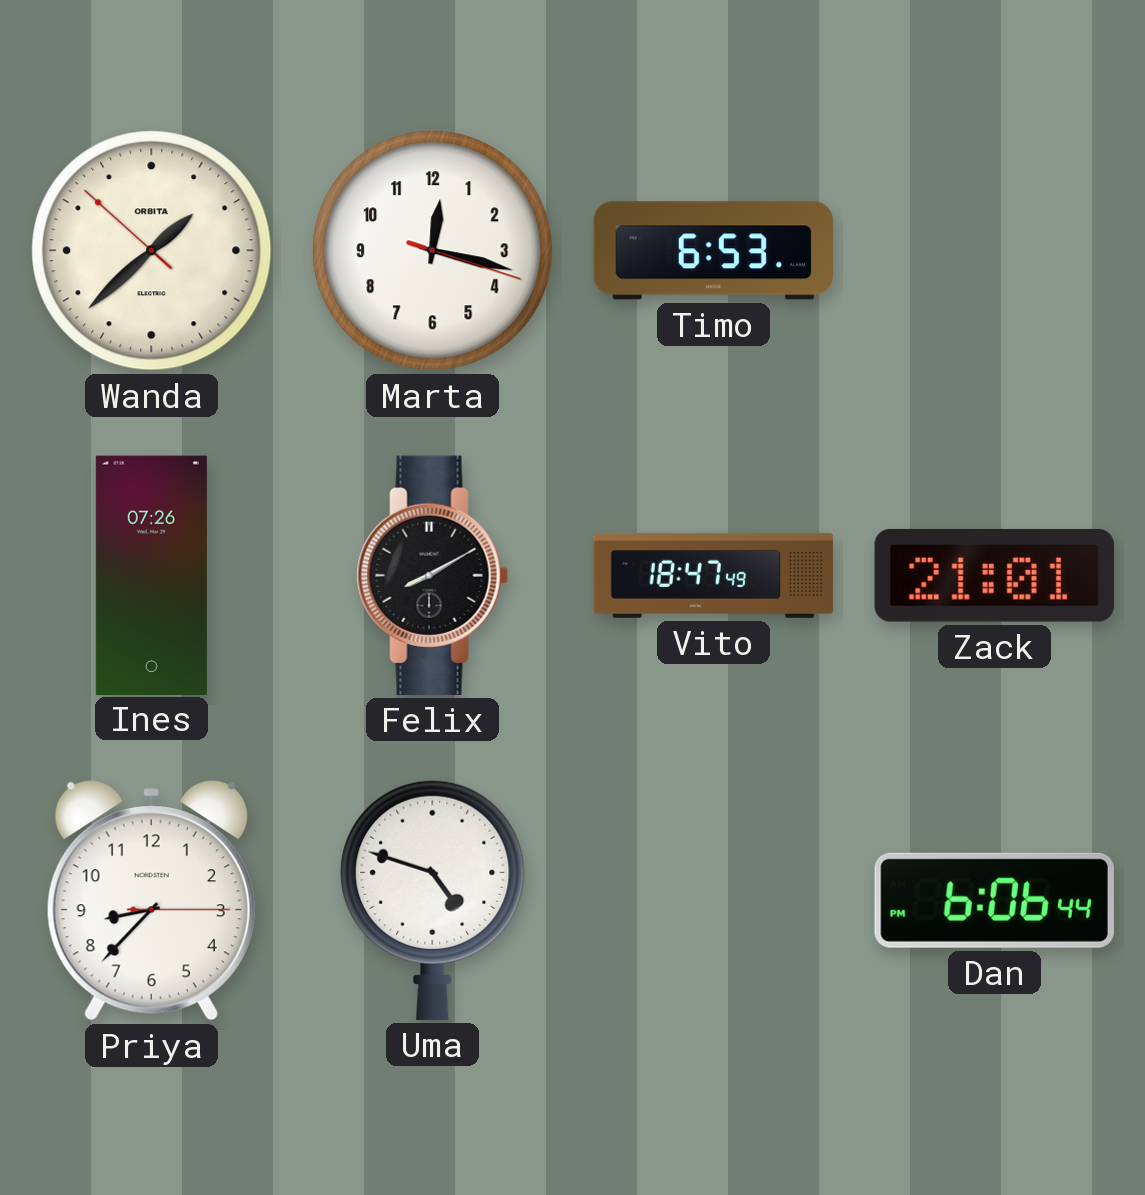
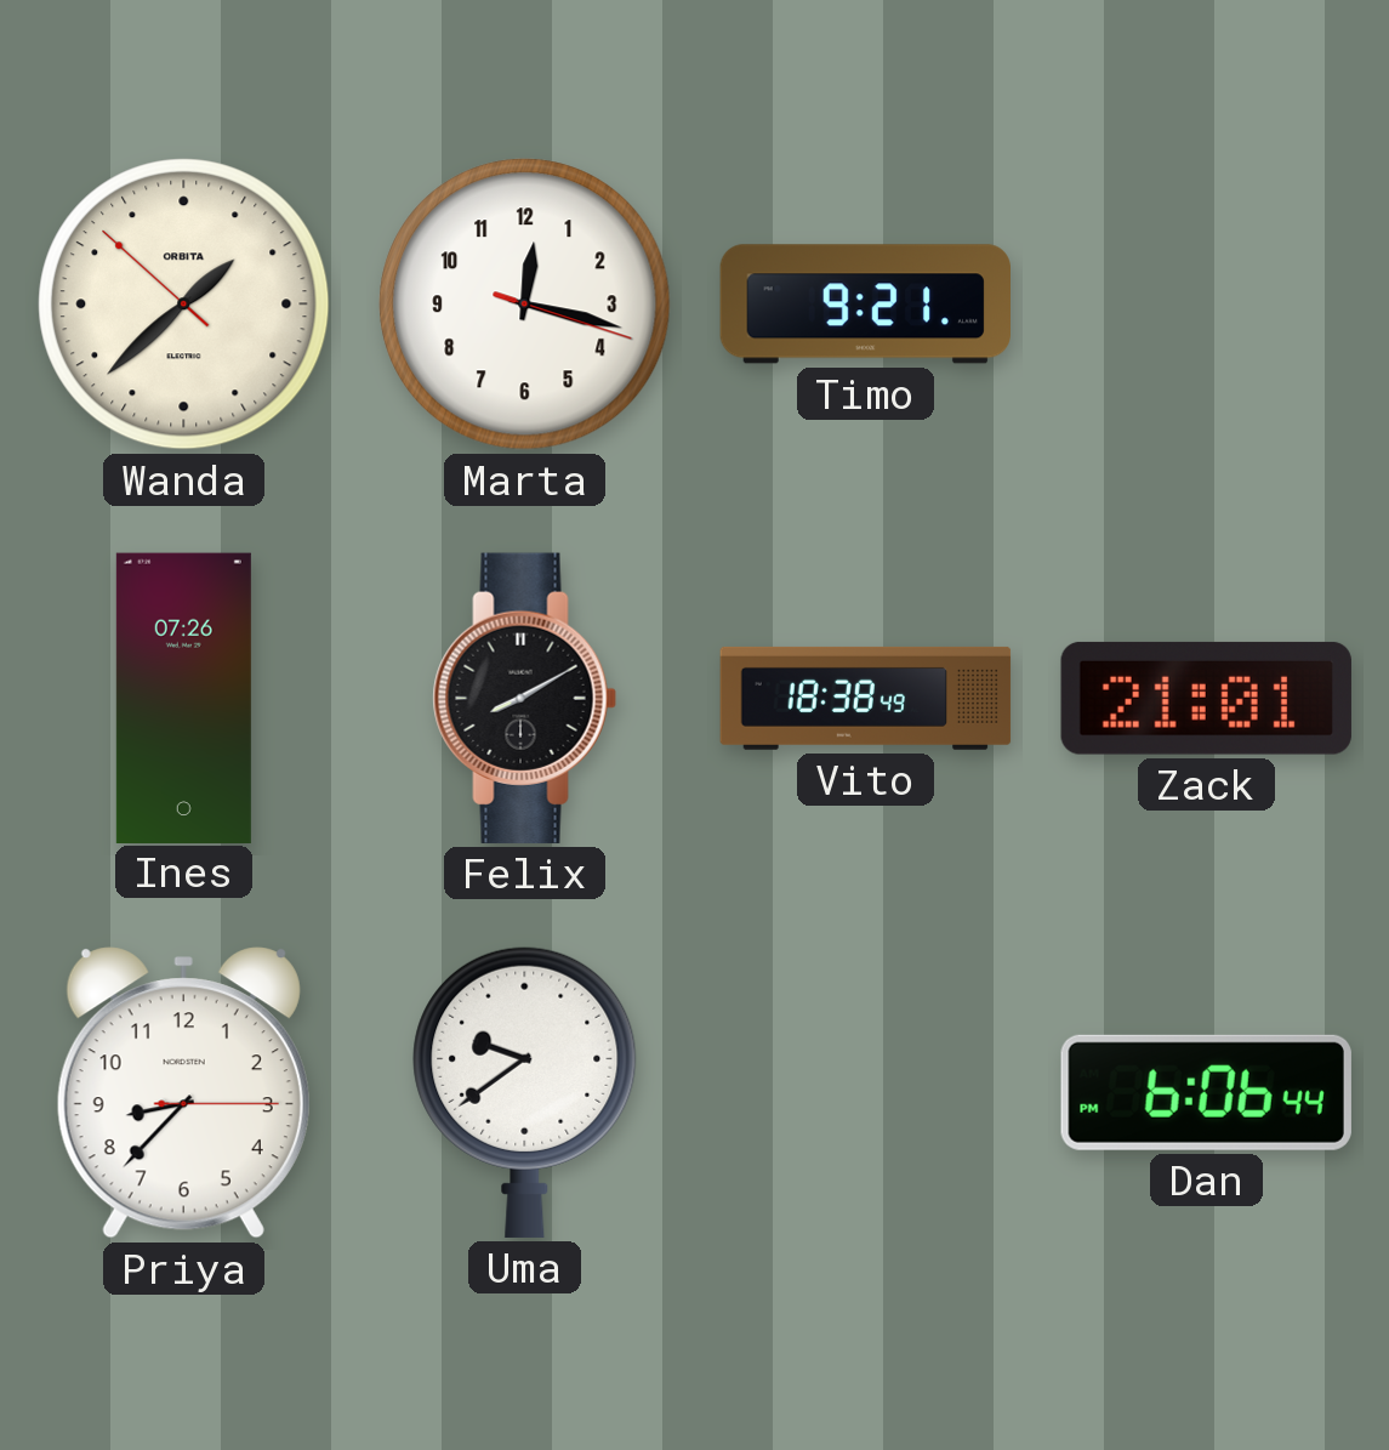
Timo: 6:53 -> 9:21
Vito: 18:47 -> 18:38
Uma: 4:48 -> 9:39
